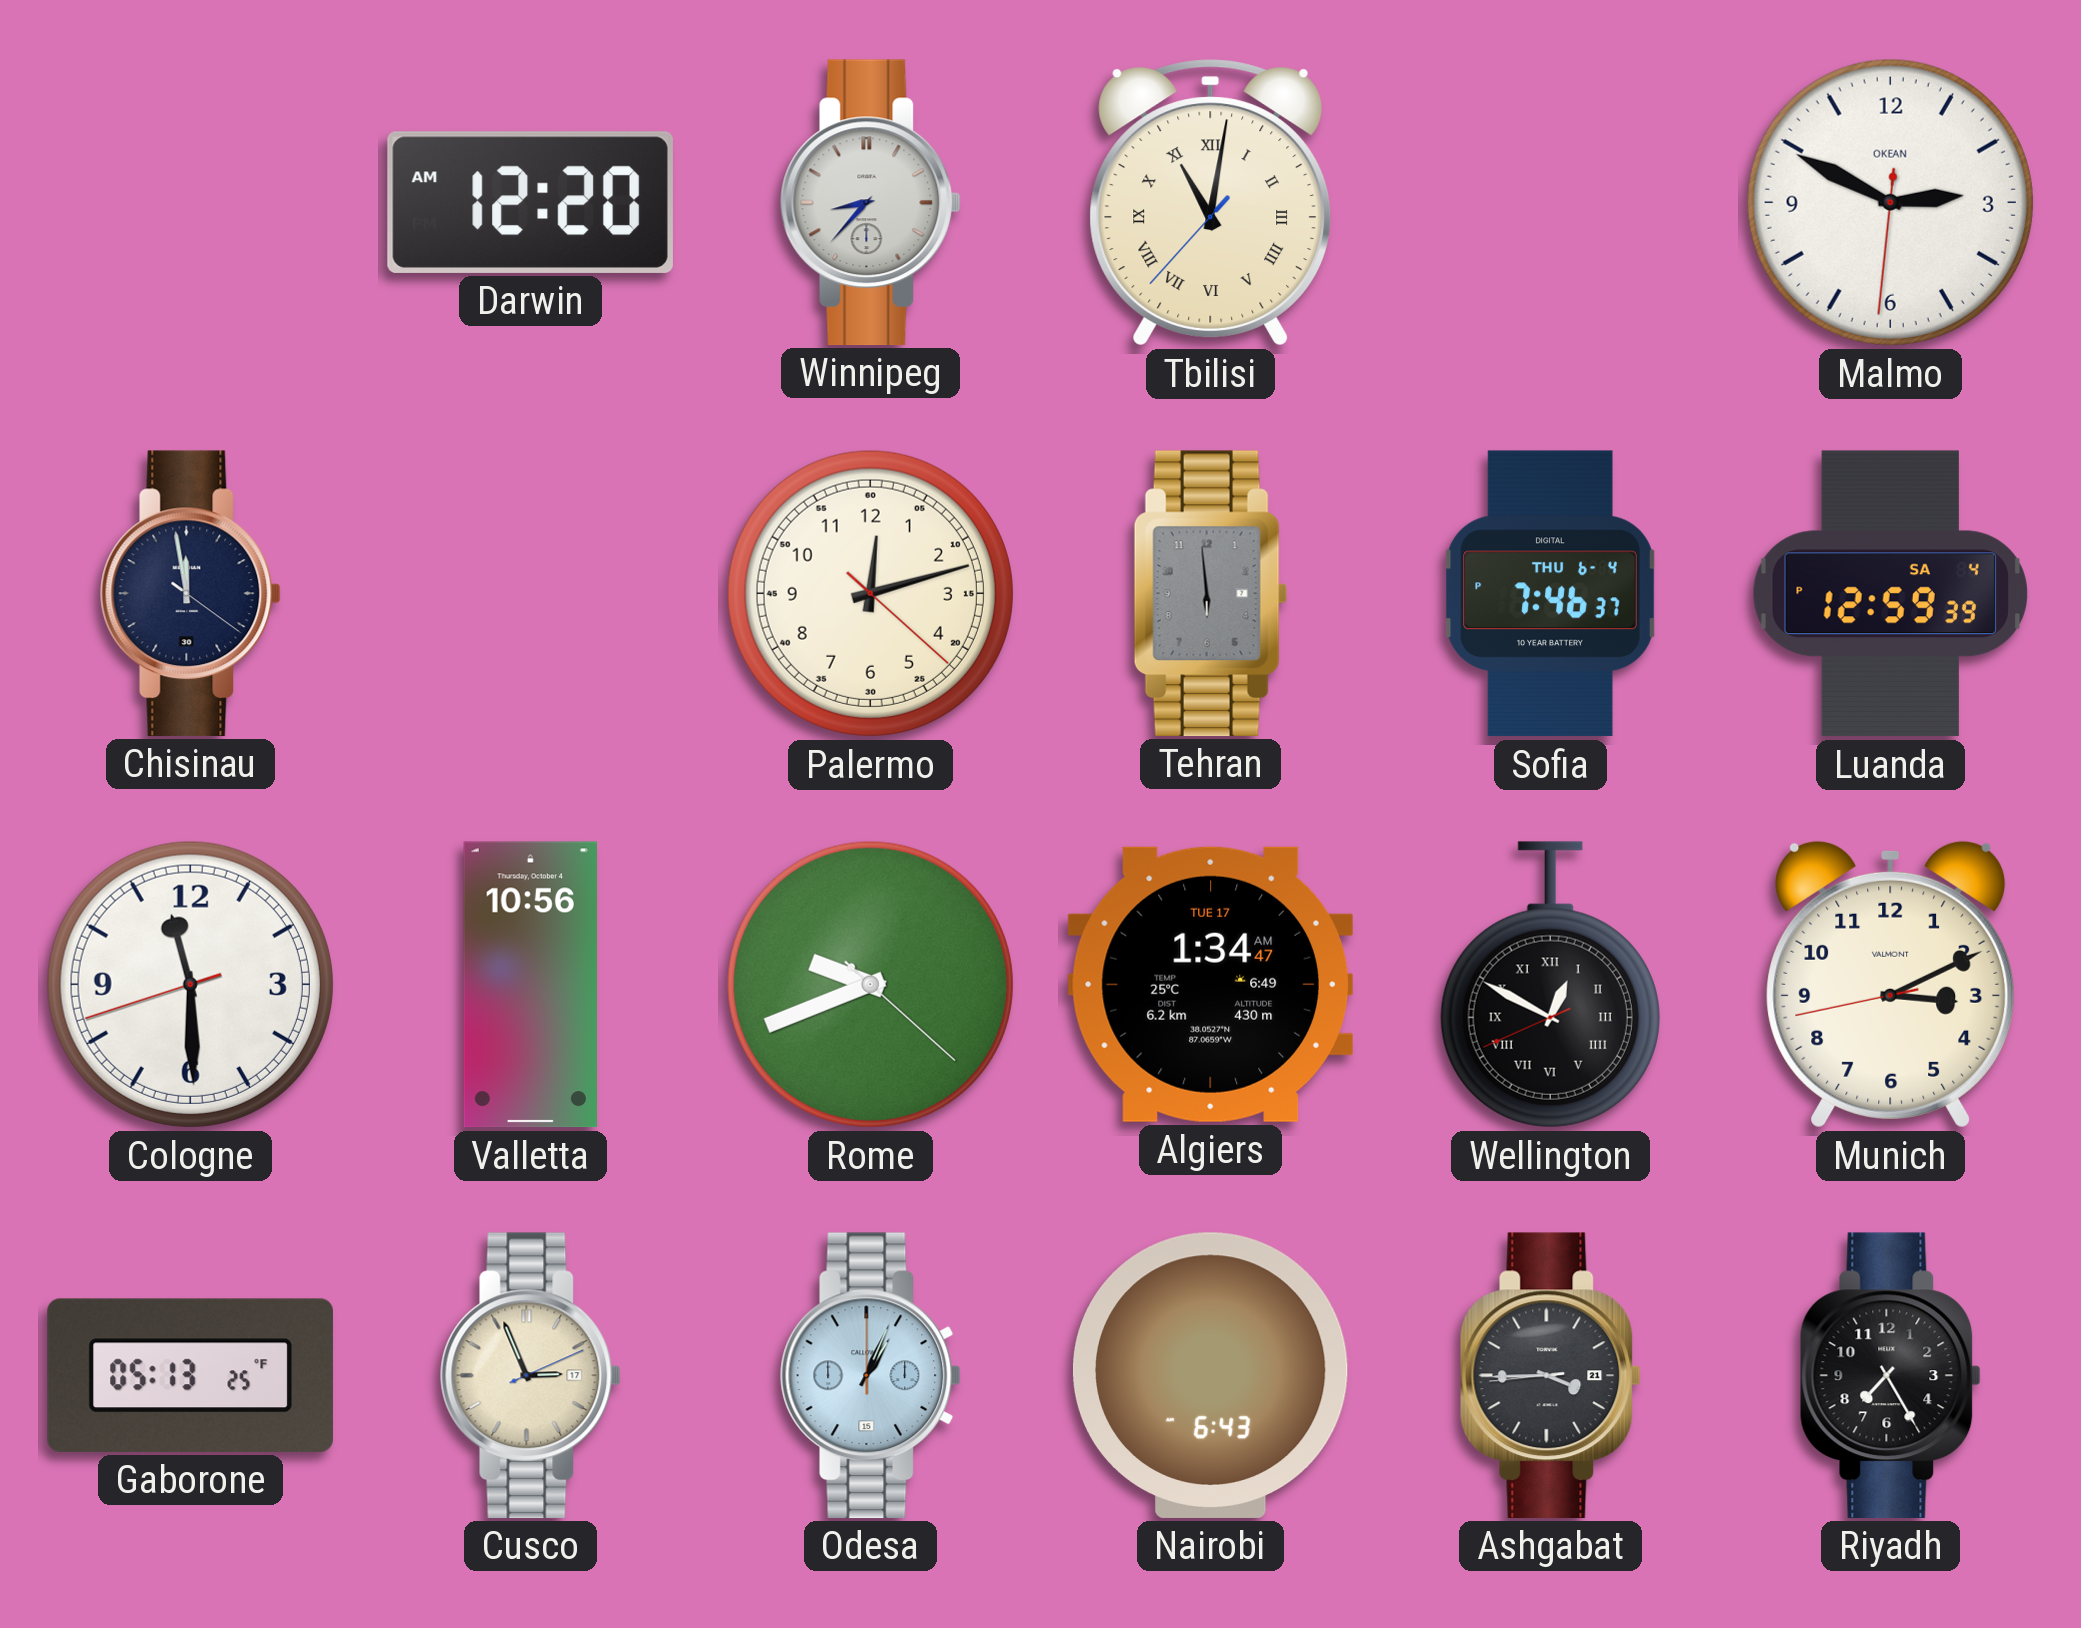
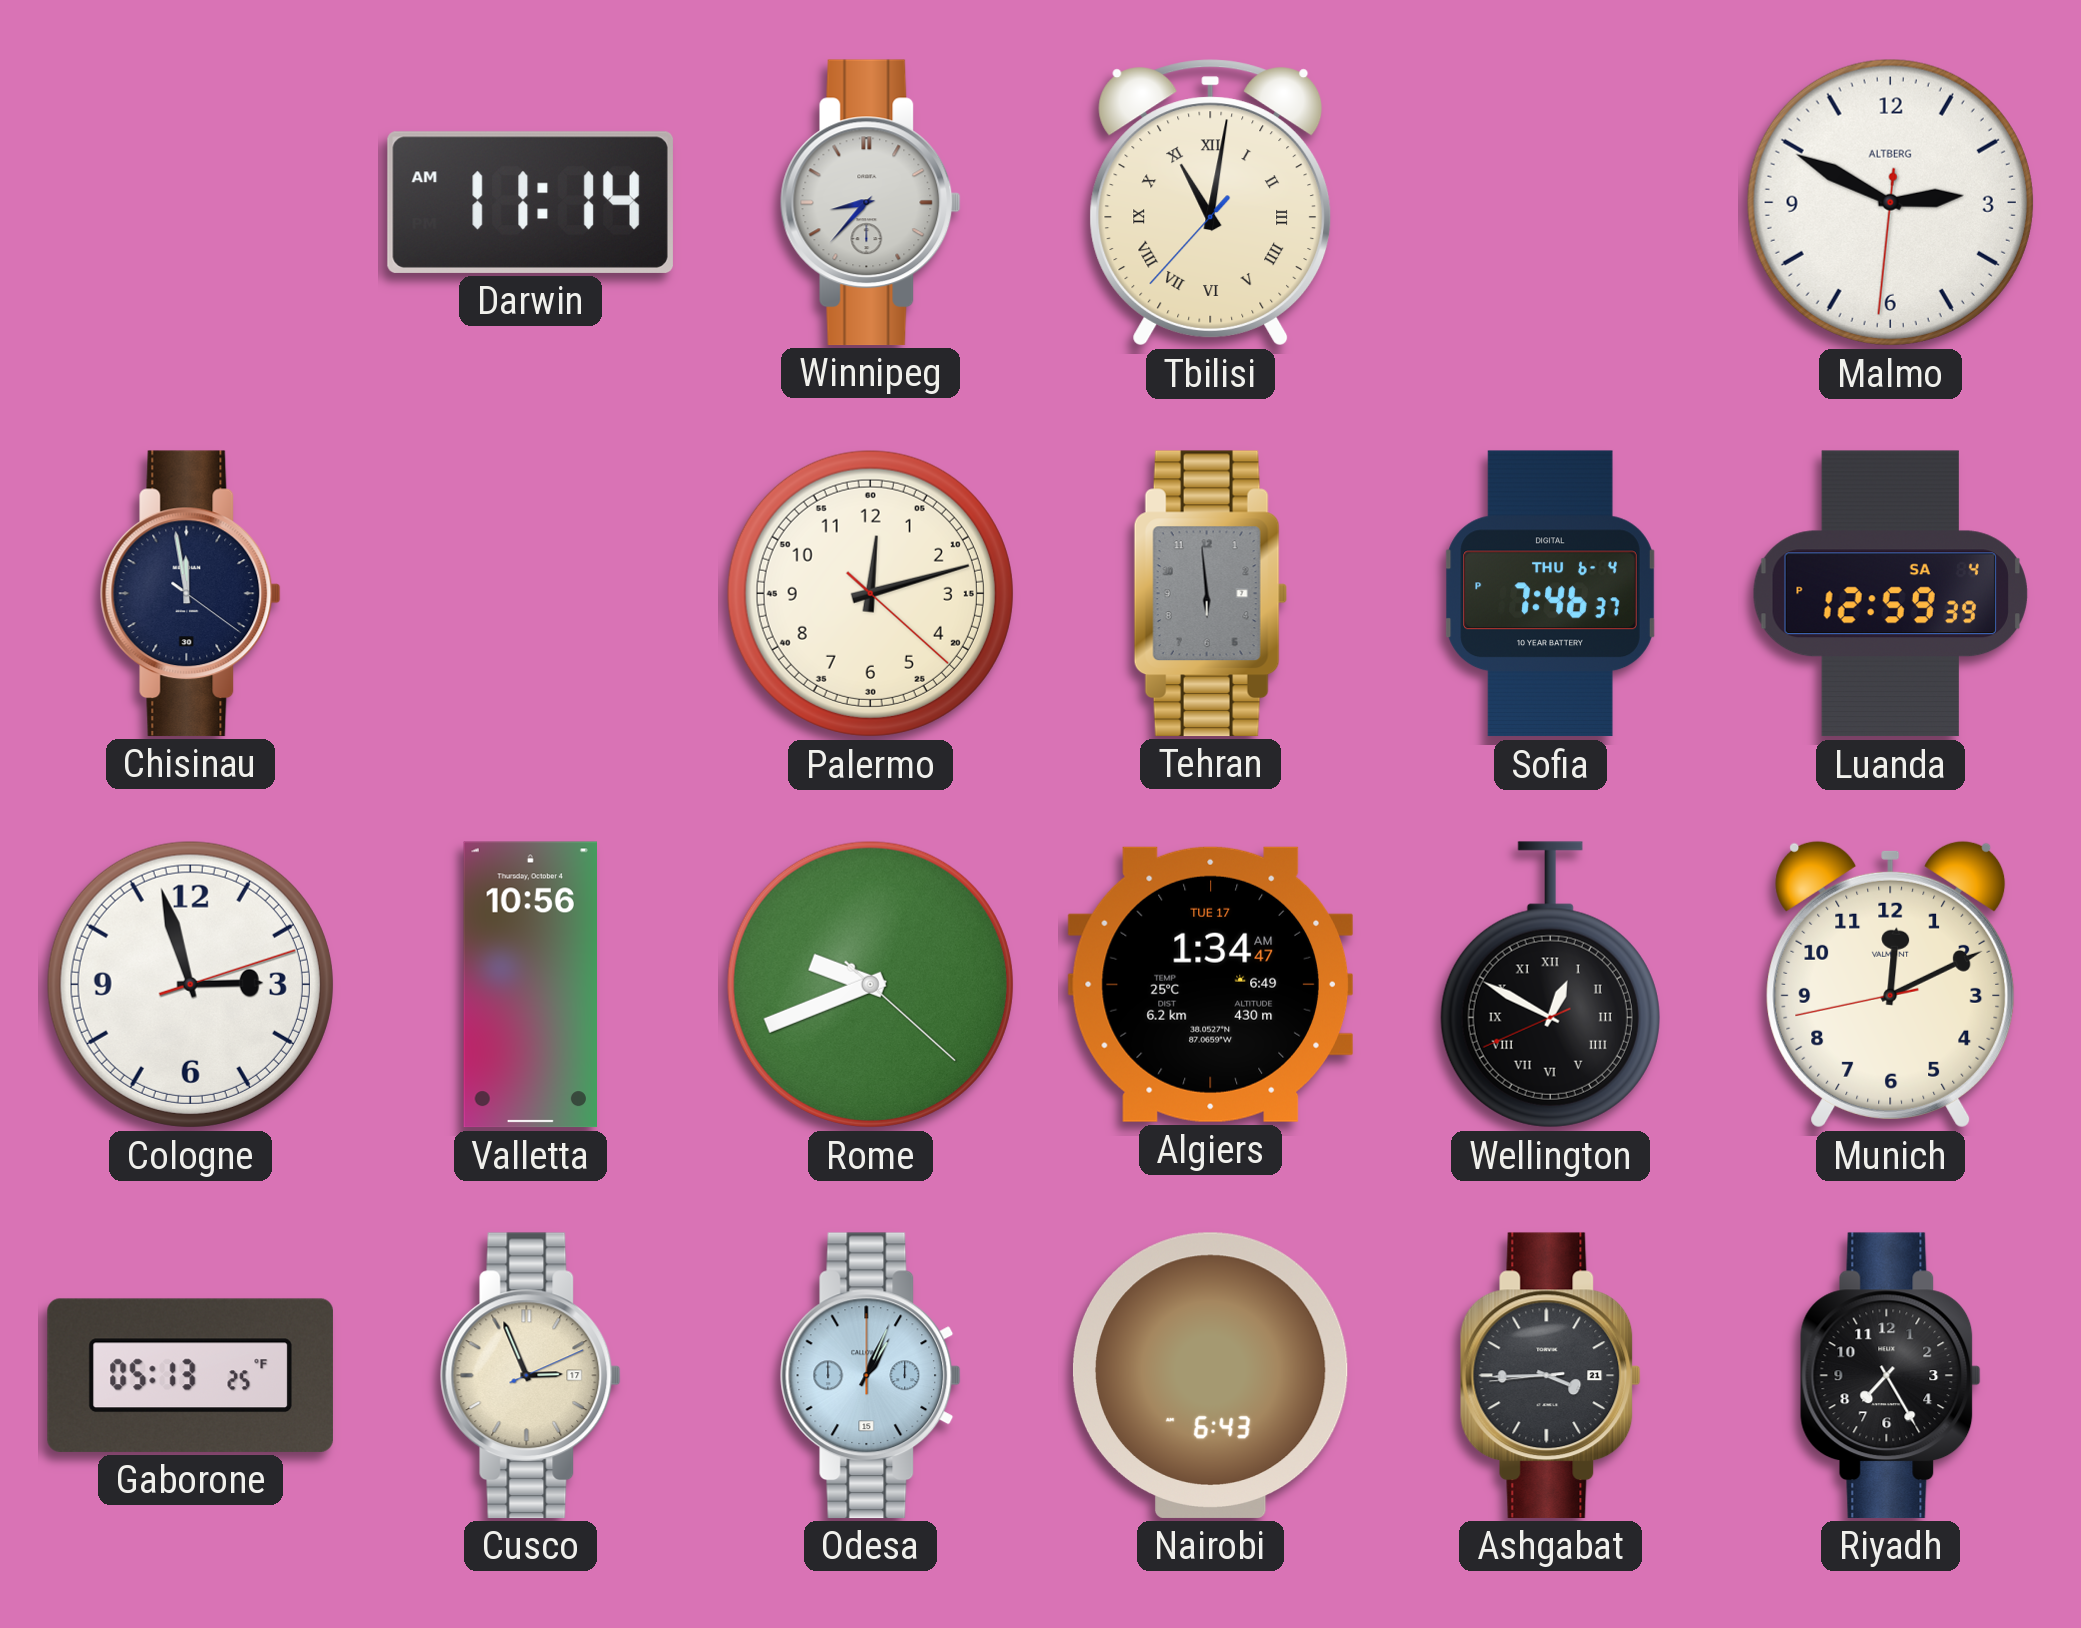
Darwin: 12:20 -> 11:14
Malmo brand: OKEAN -> ALTBERG
Cologne: 11:29 -> 2:57
Munich: 3:10 -> 12:10
